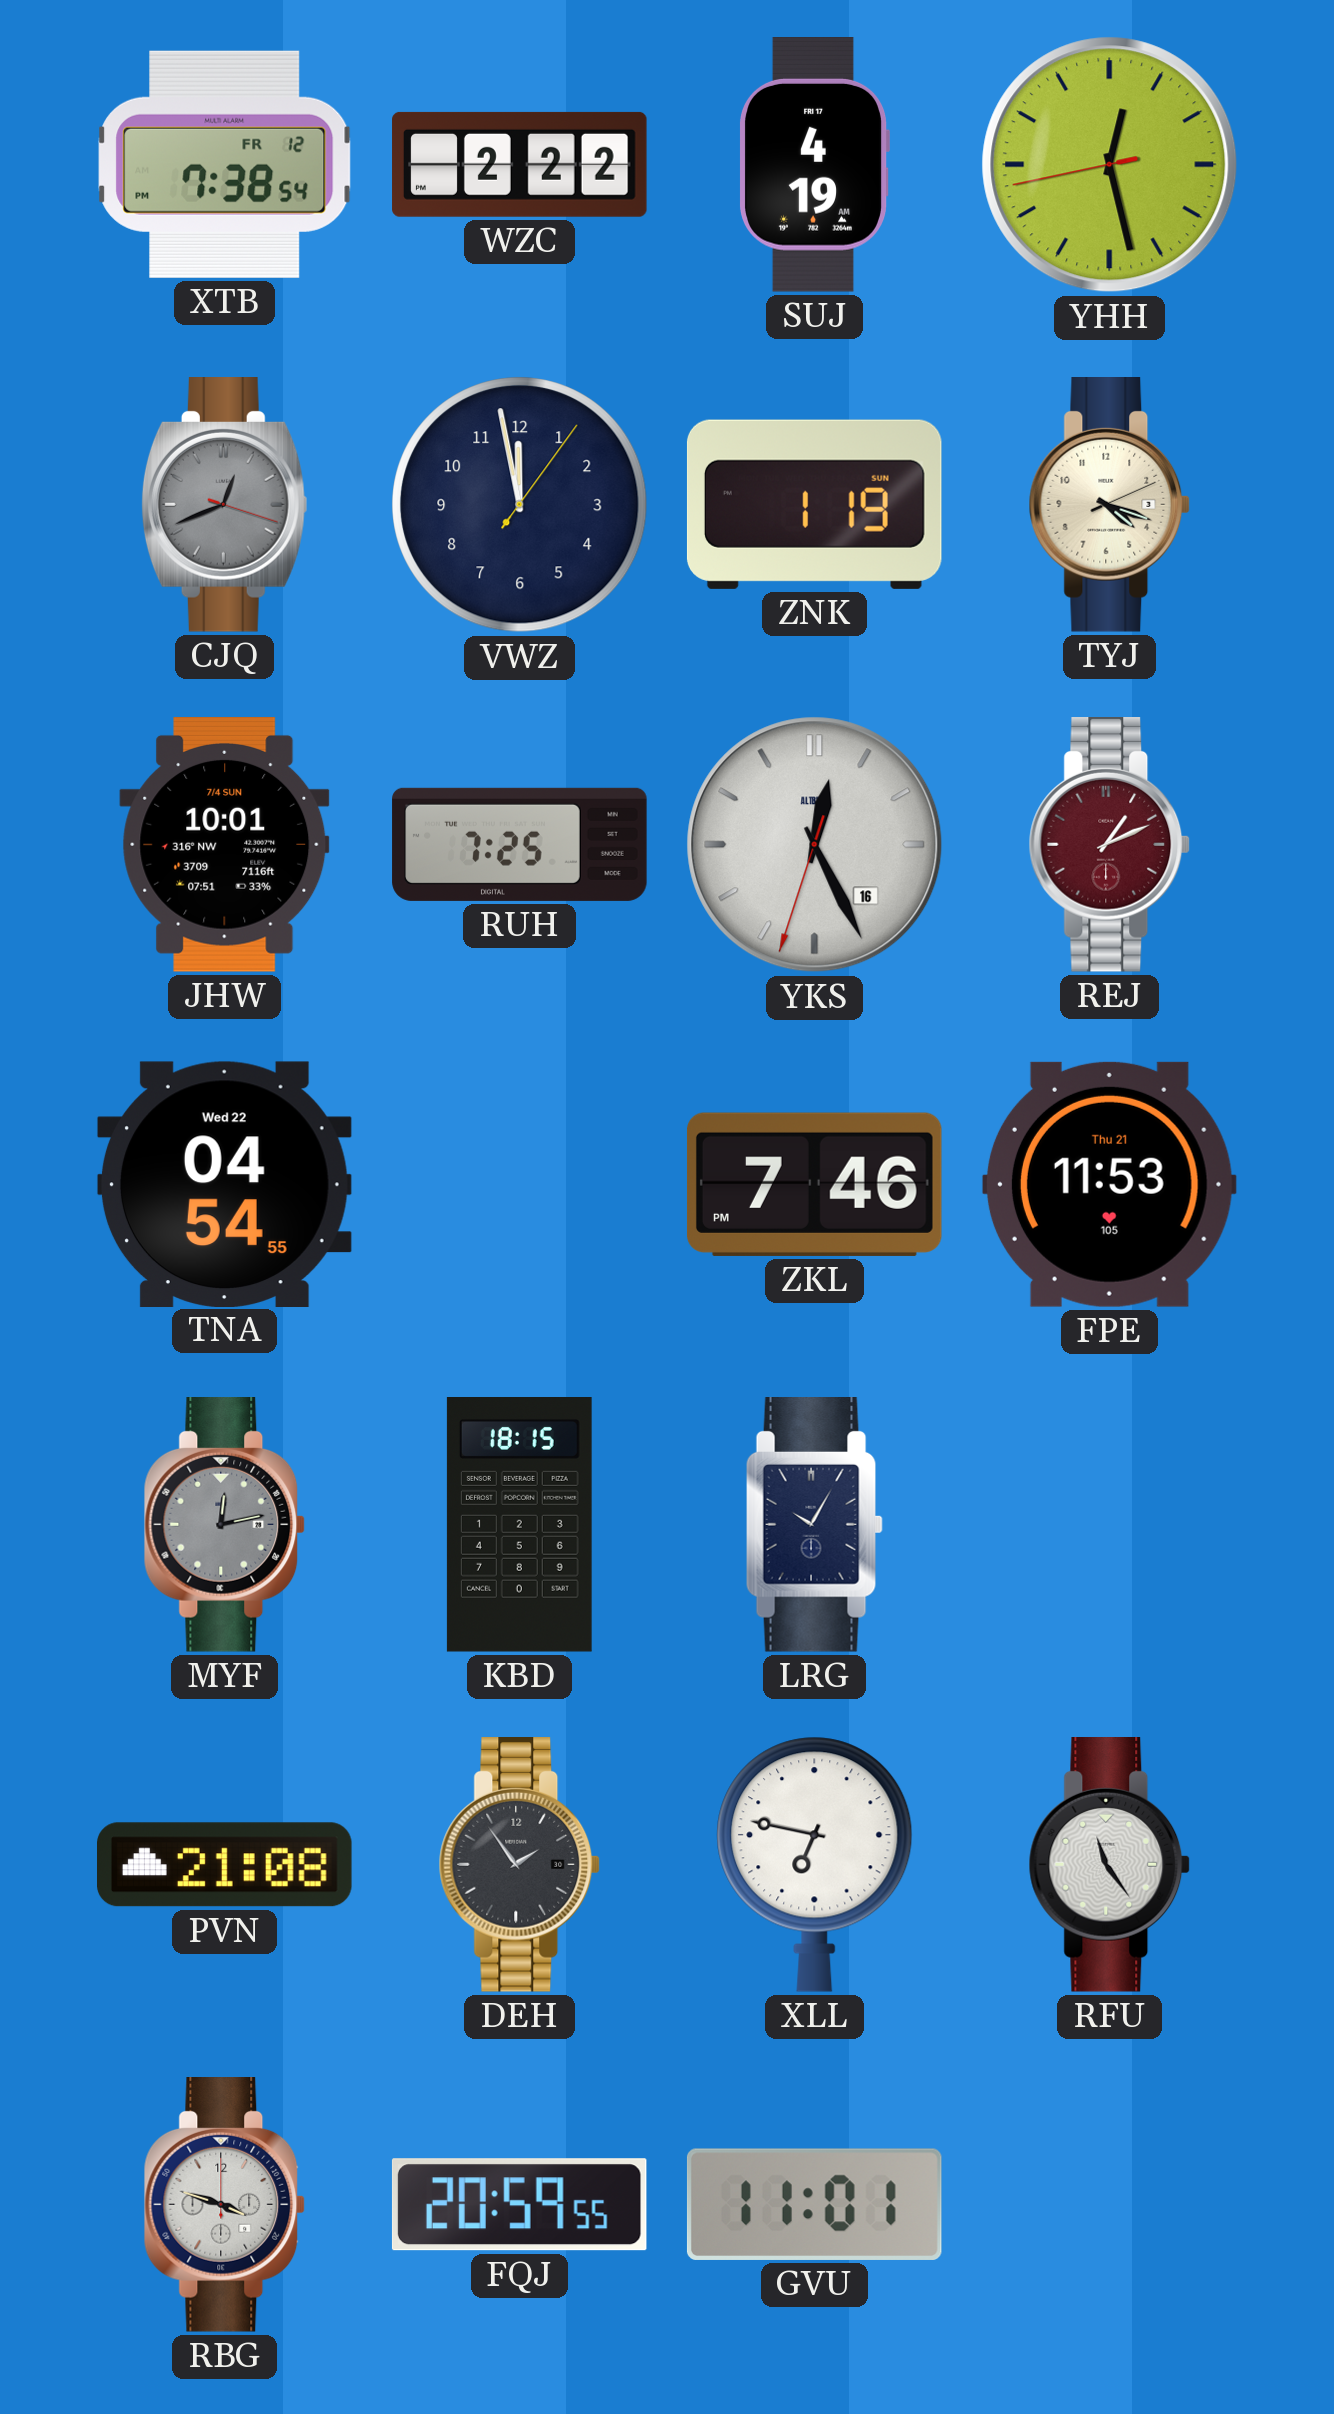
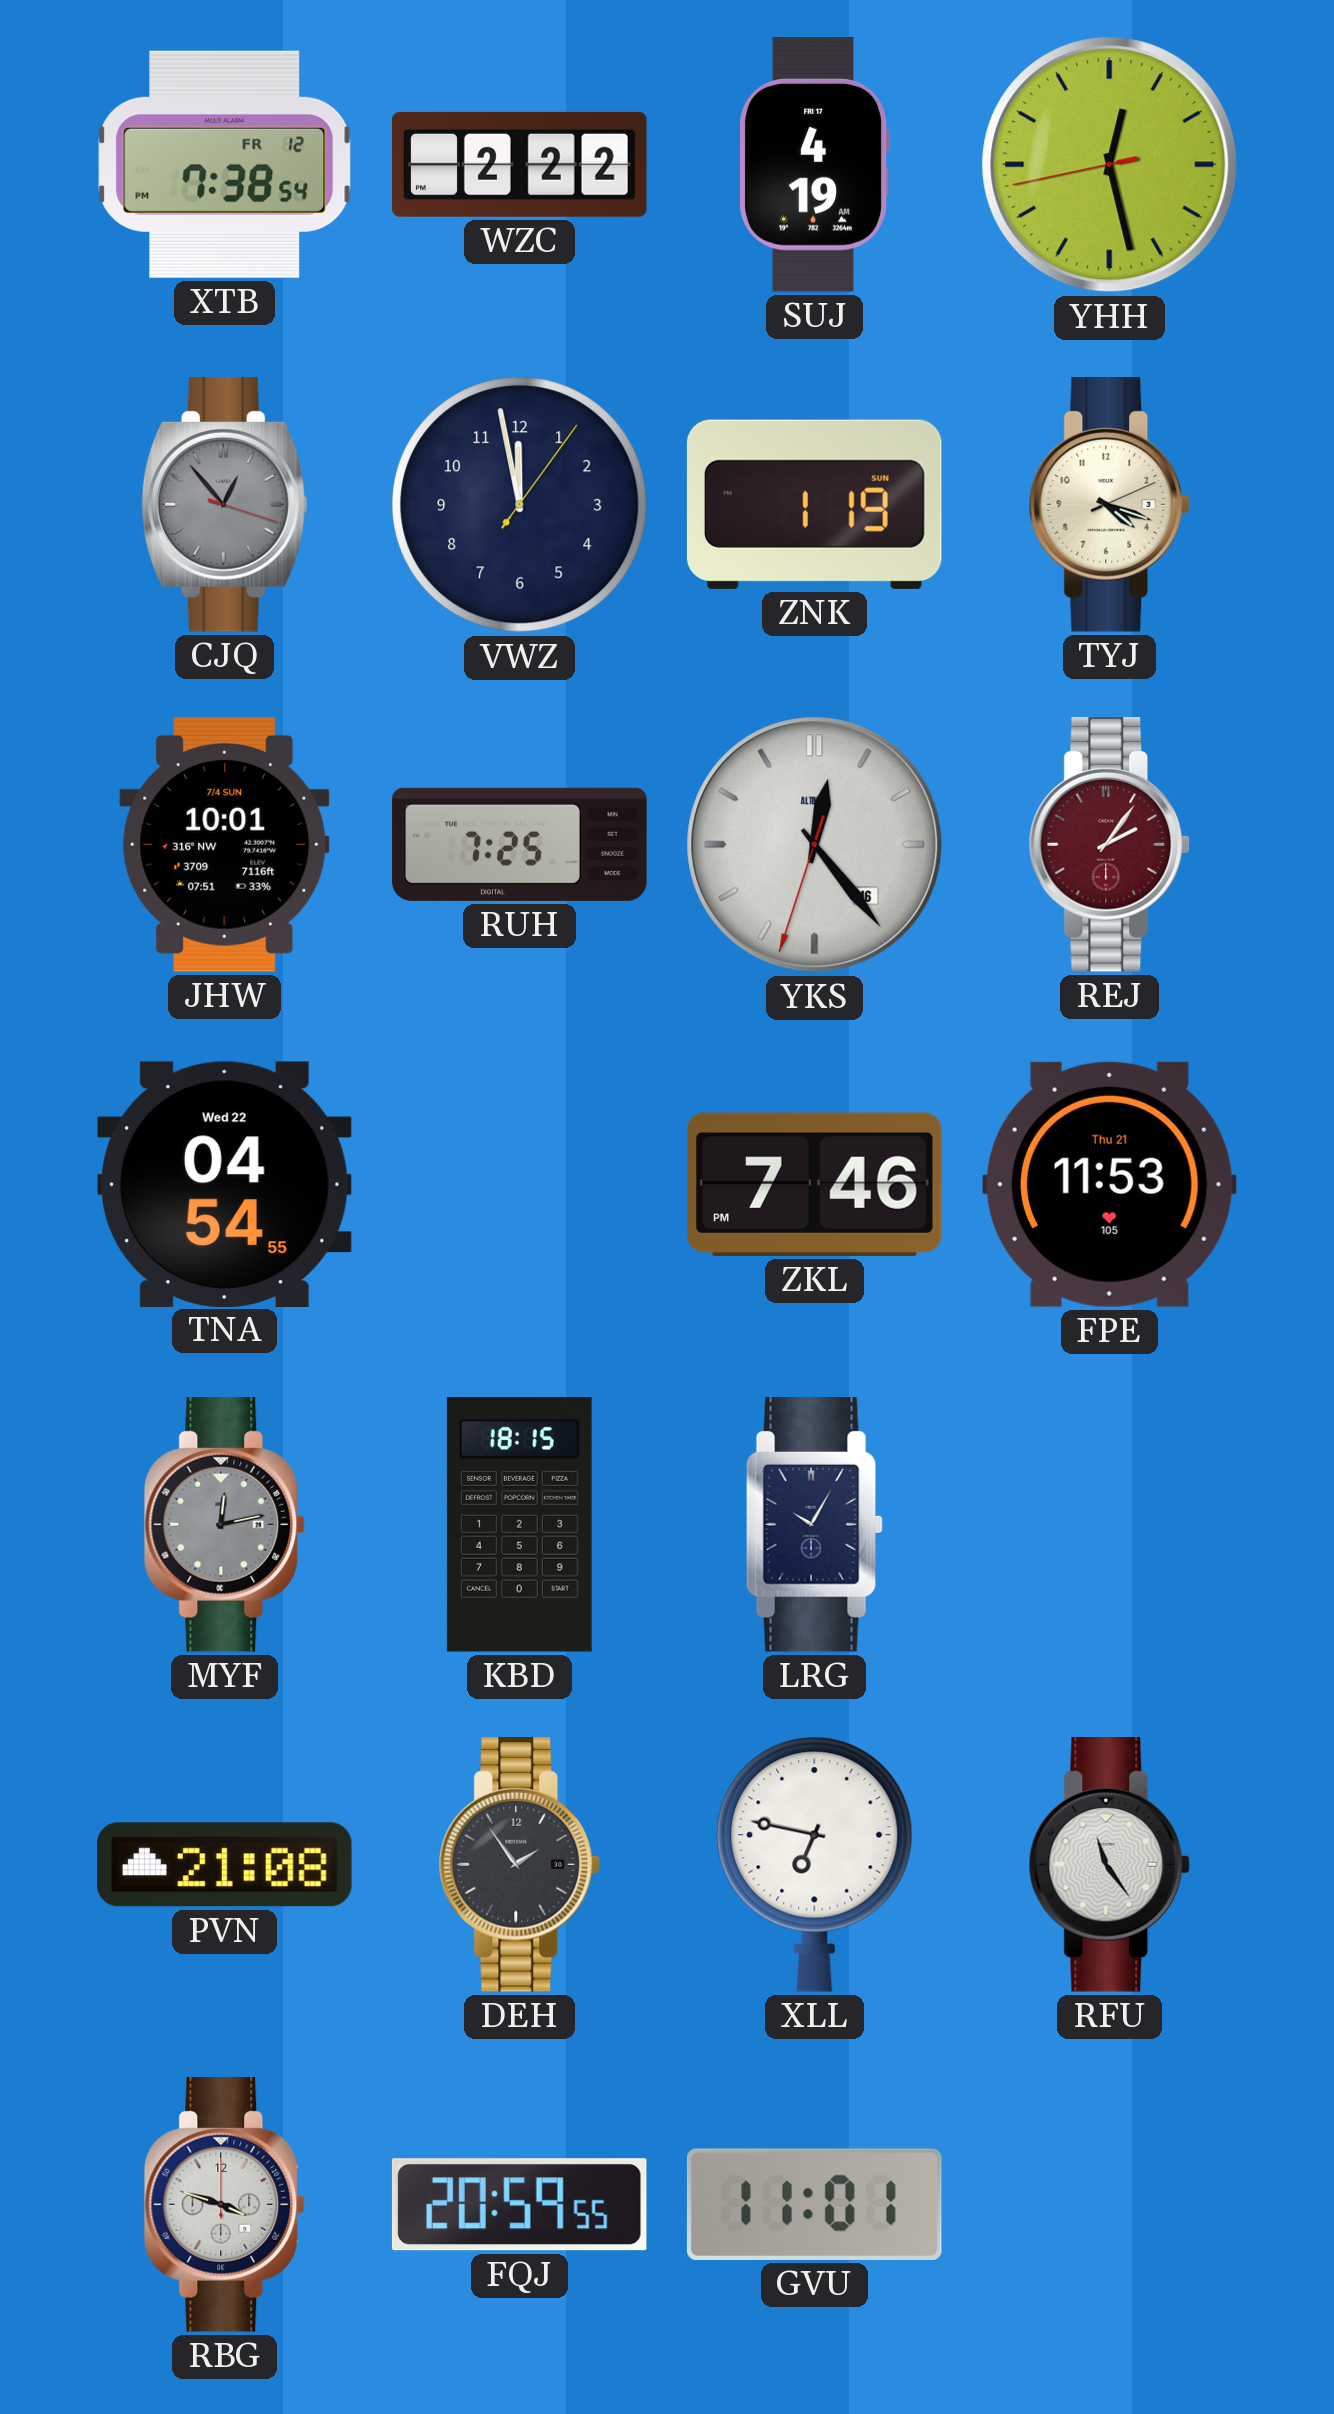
CJQ: 12:41 -> 12:53
YKS: 12:25 -> 12:23
REJ: 1:11 -> 2:06
